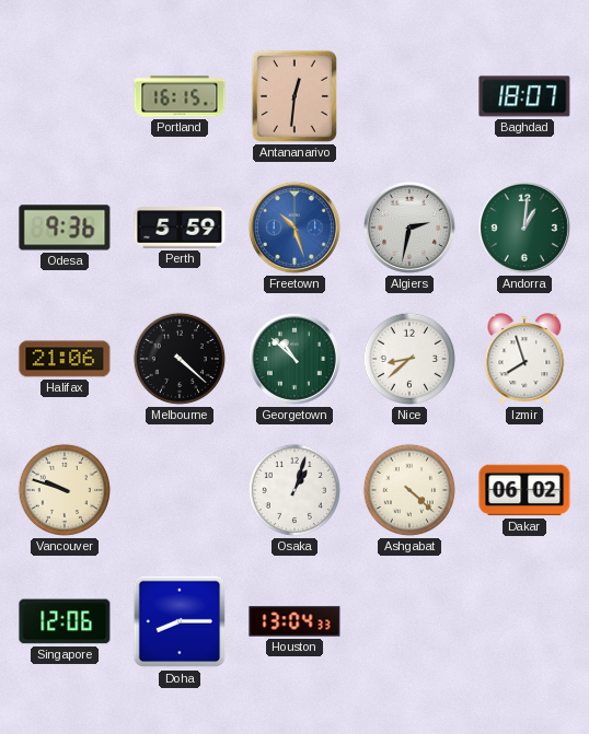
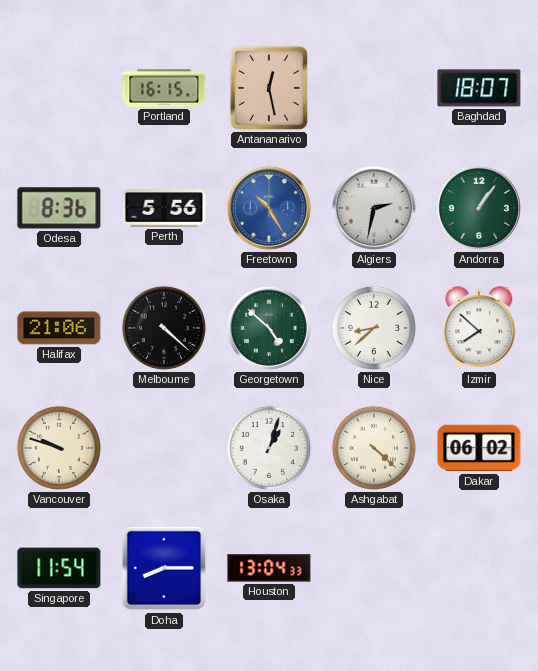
Antananarivo: 12:31 -> 12:28
Odesa: 9:36 -> 8:36
Perth: 5:59 -> 5:56
Freetown: 10:27 -> 10:25
Andorra: 1:01 -> 1:06
Georgetown: 10:52 -> 4:52
Izmir: 7:57 -> 7:52
Singapore: 12:06 -> 11:54
